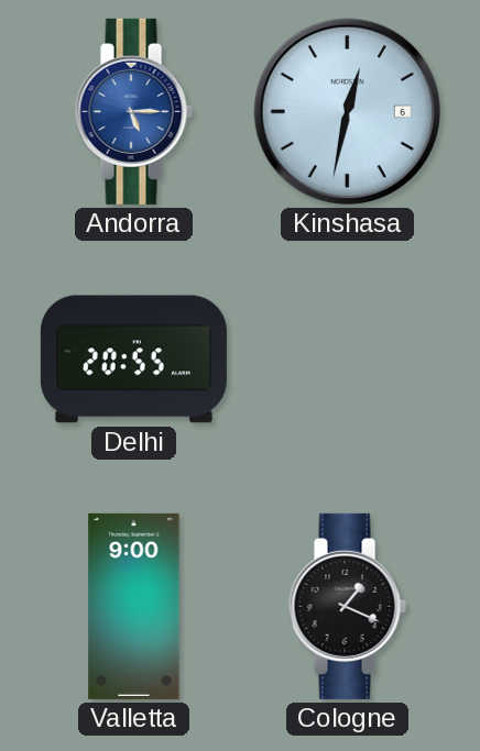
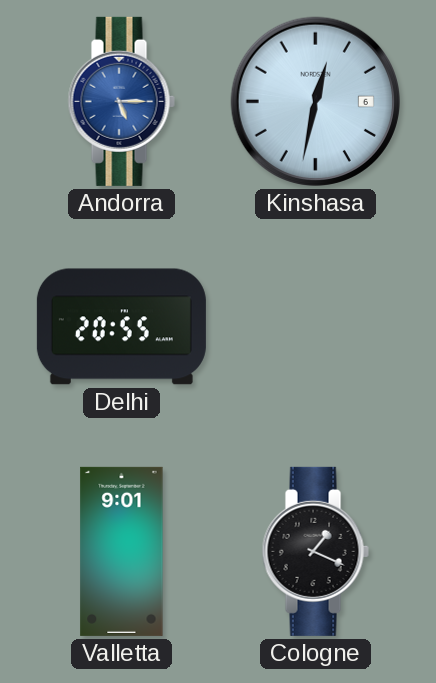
Valletta: 9:00 -> 9:01
